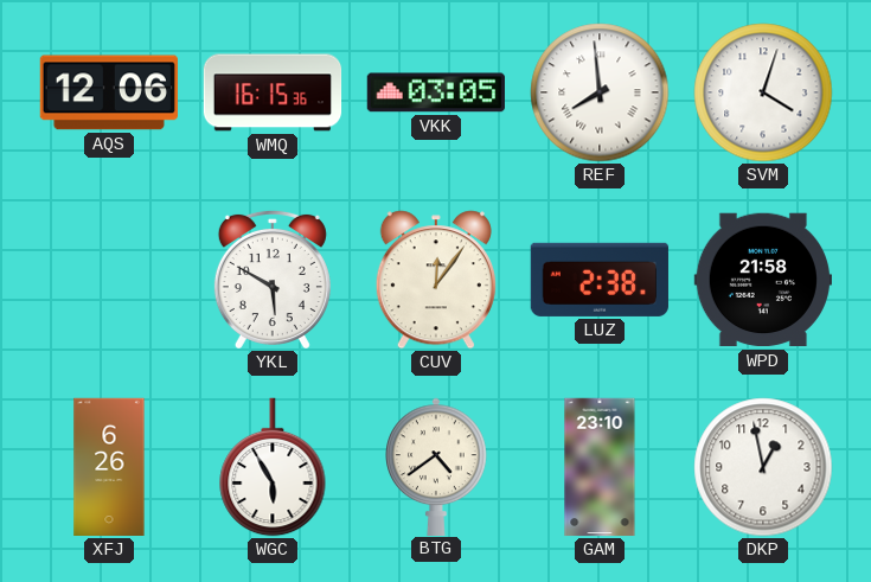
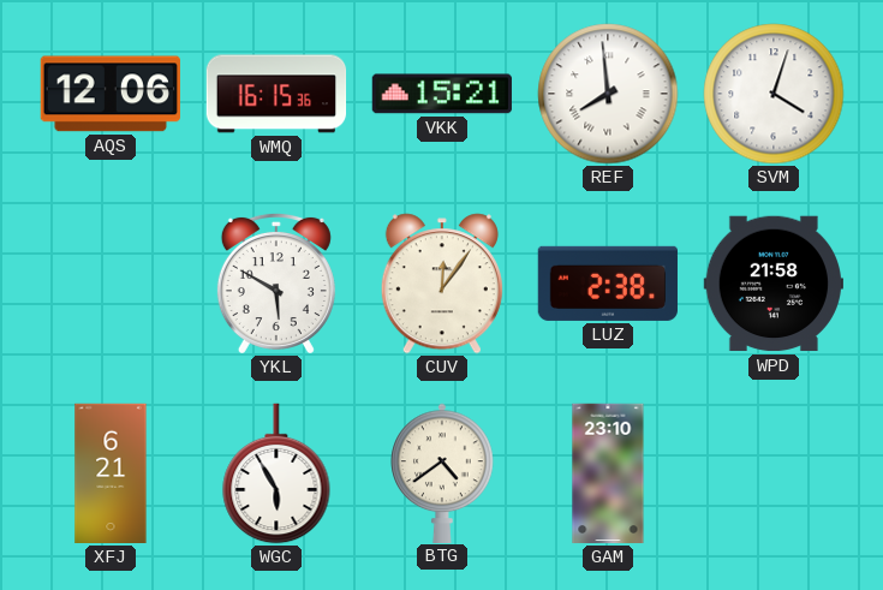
VKK: 03:05 -> 15:21
XFJ: 6:26 -> 6:21
DKP: 12:58 -> none
